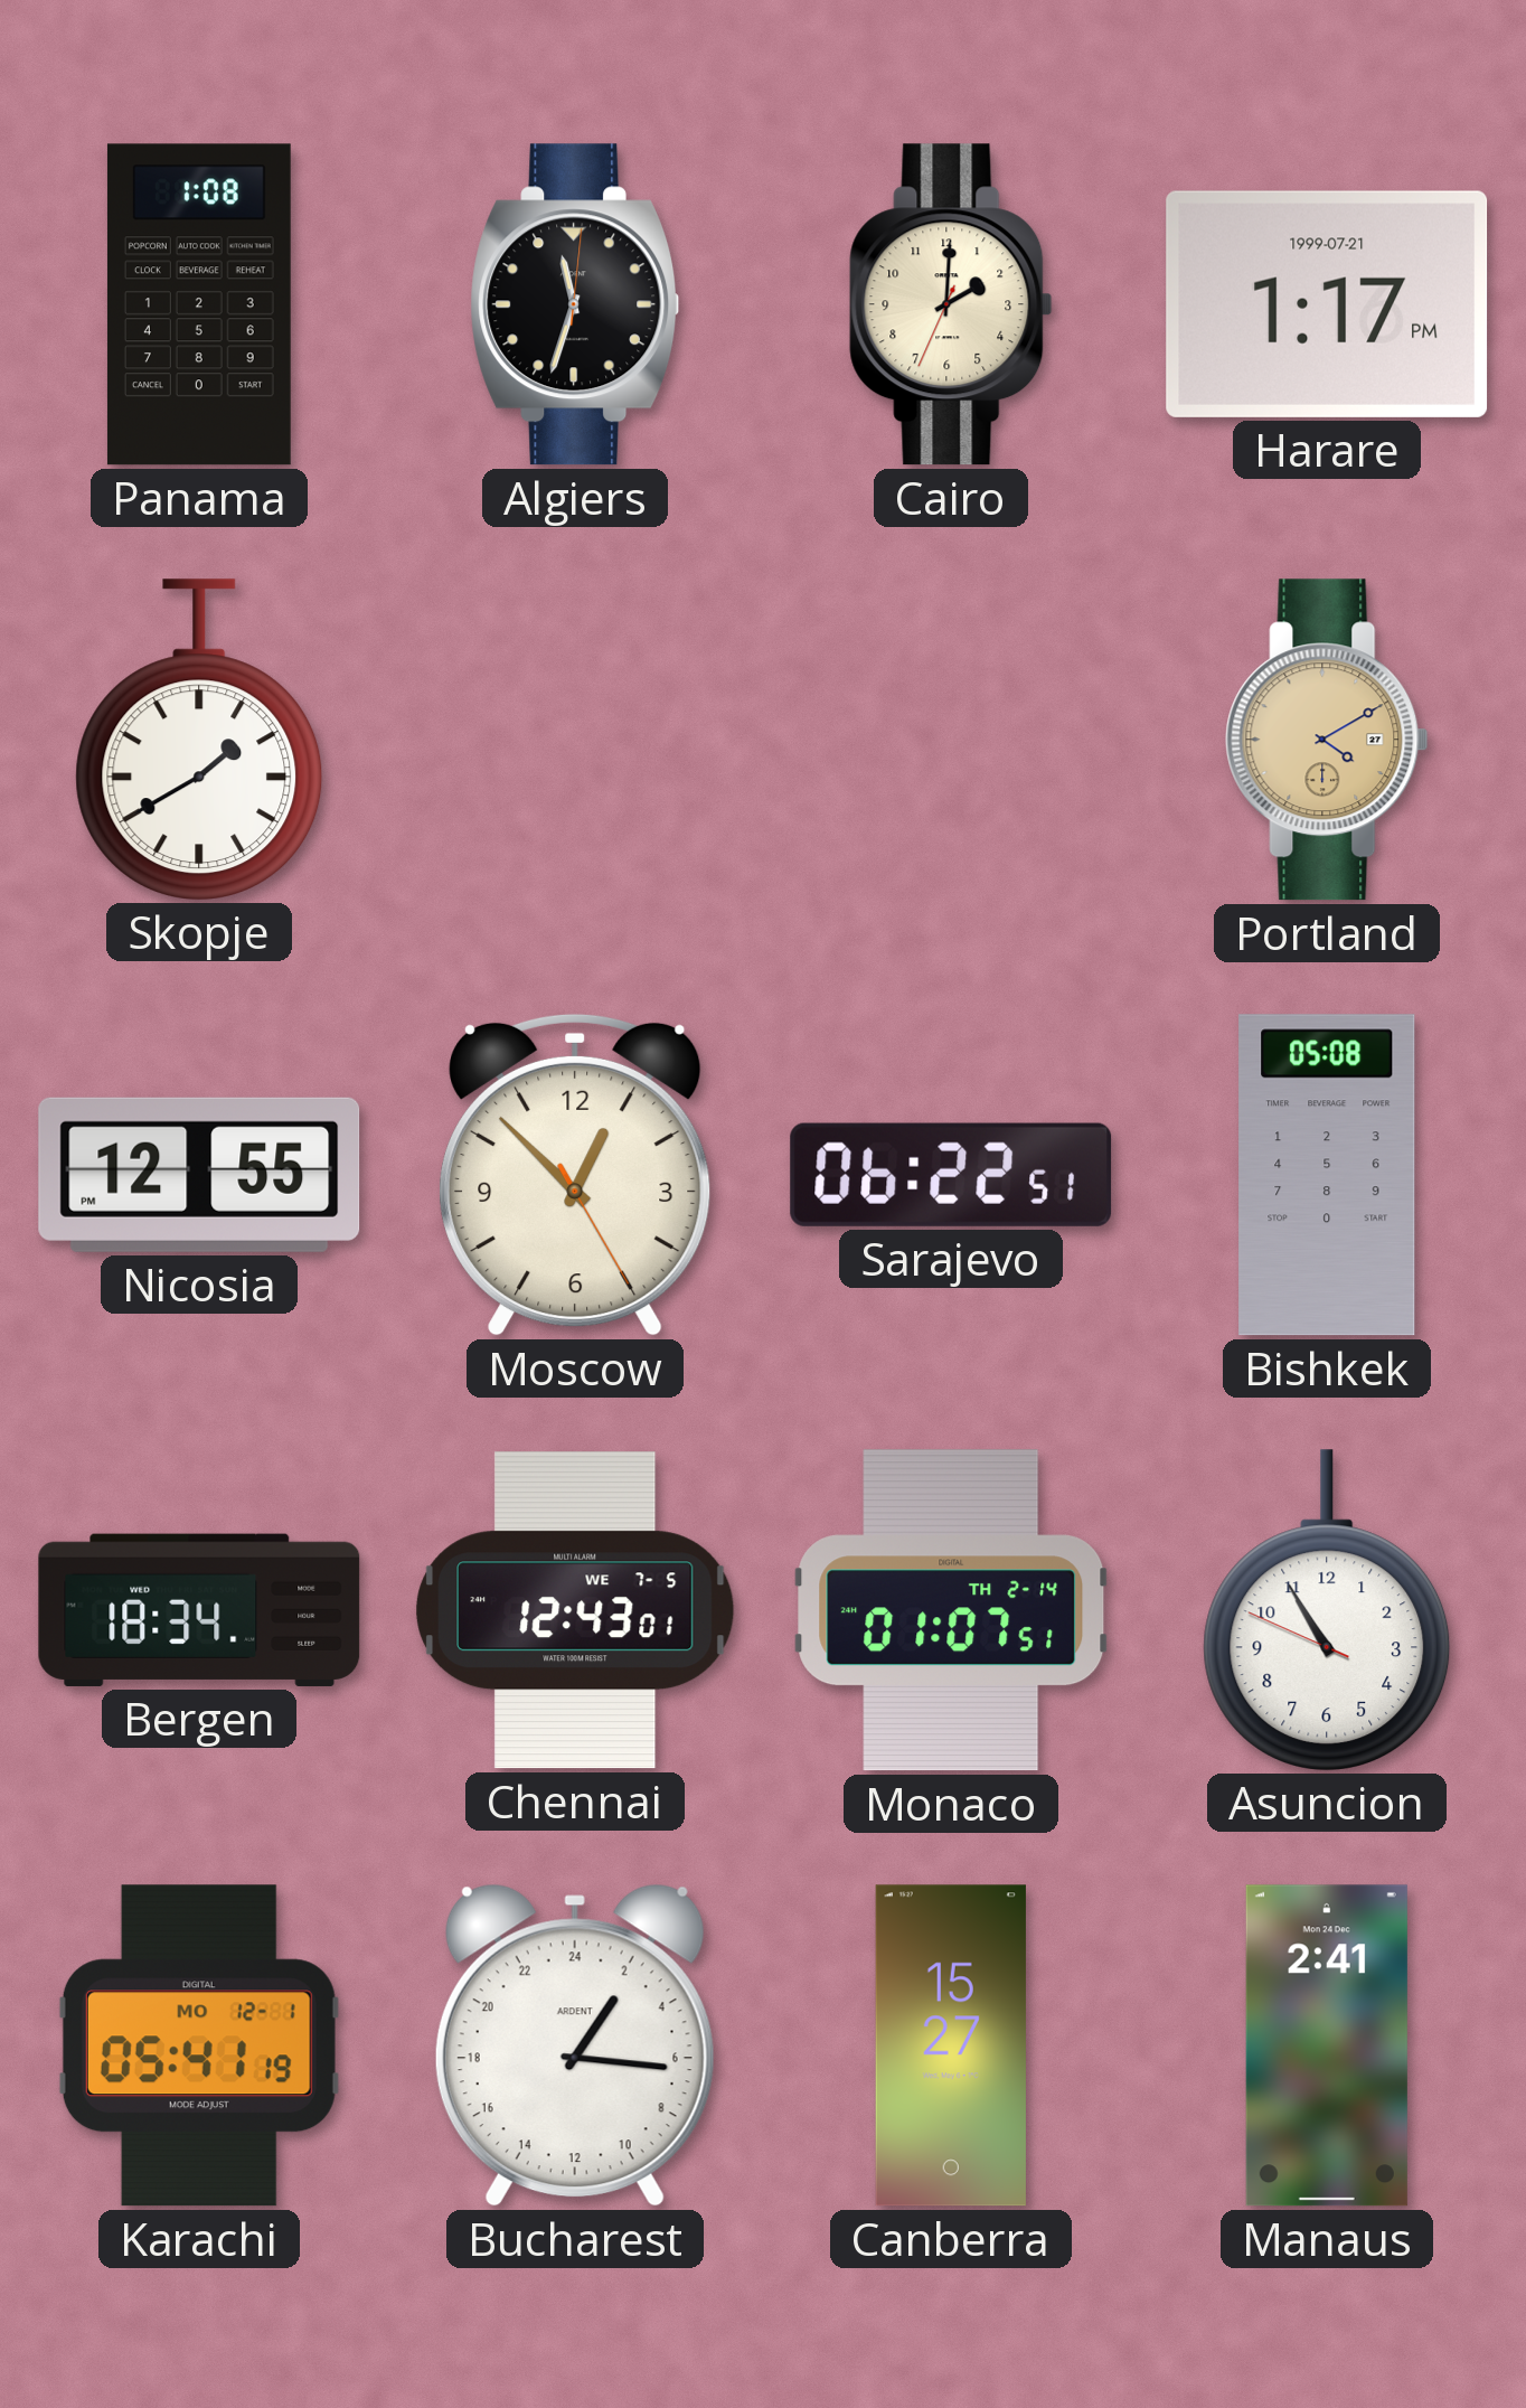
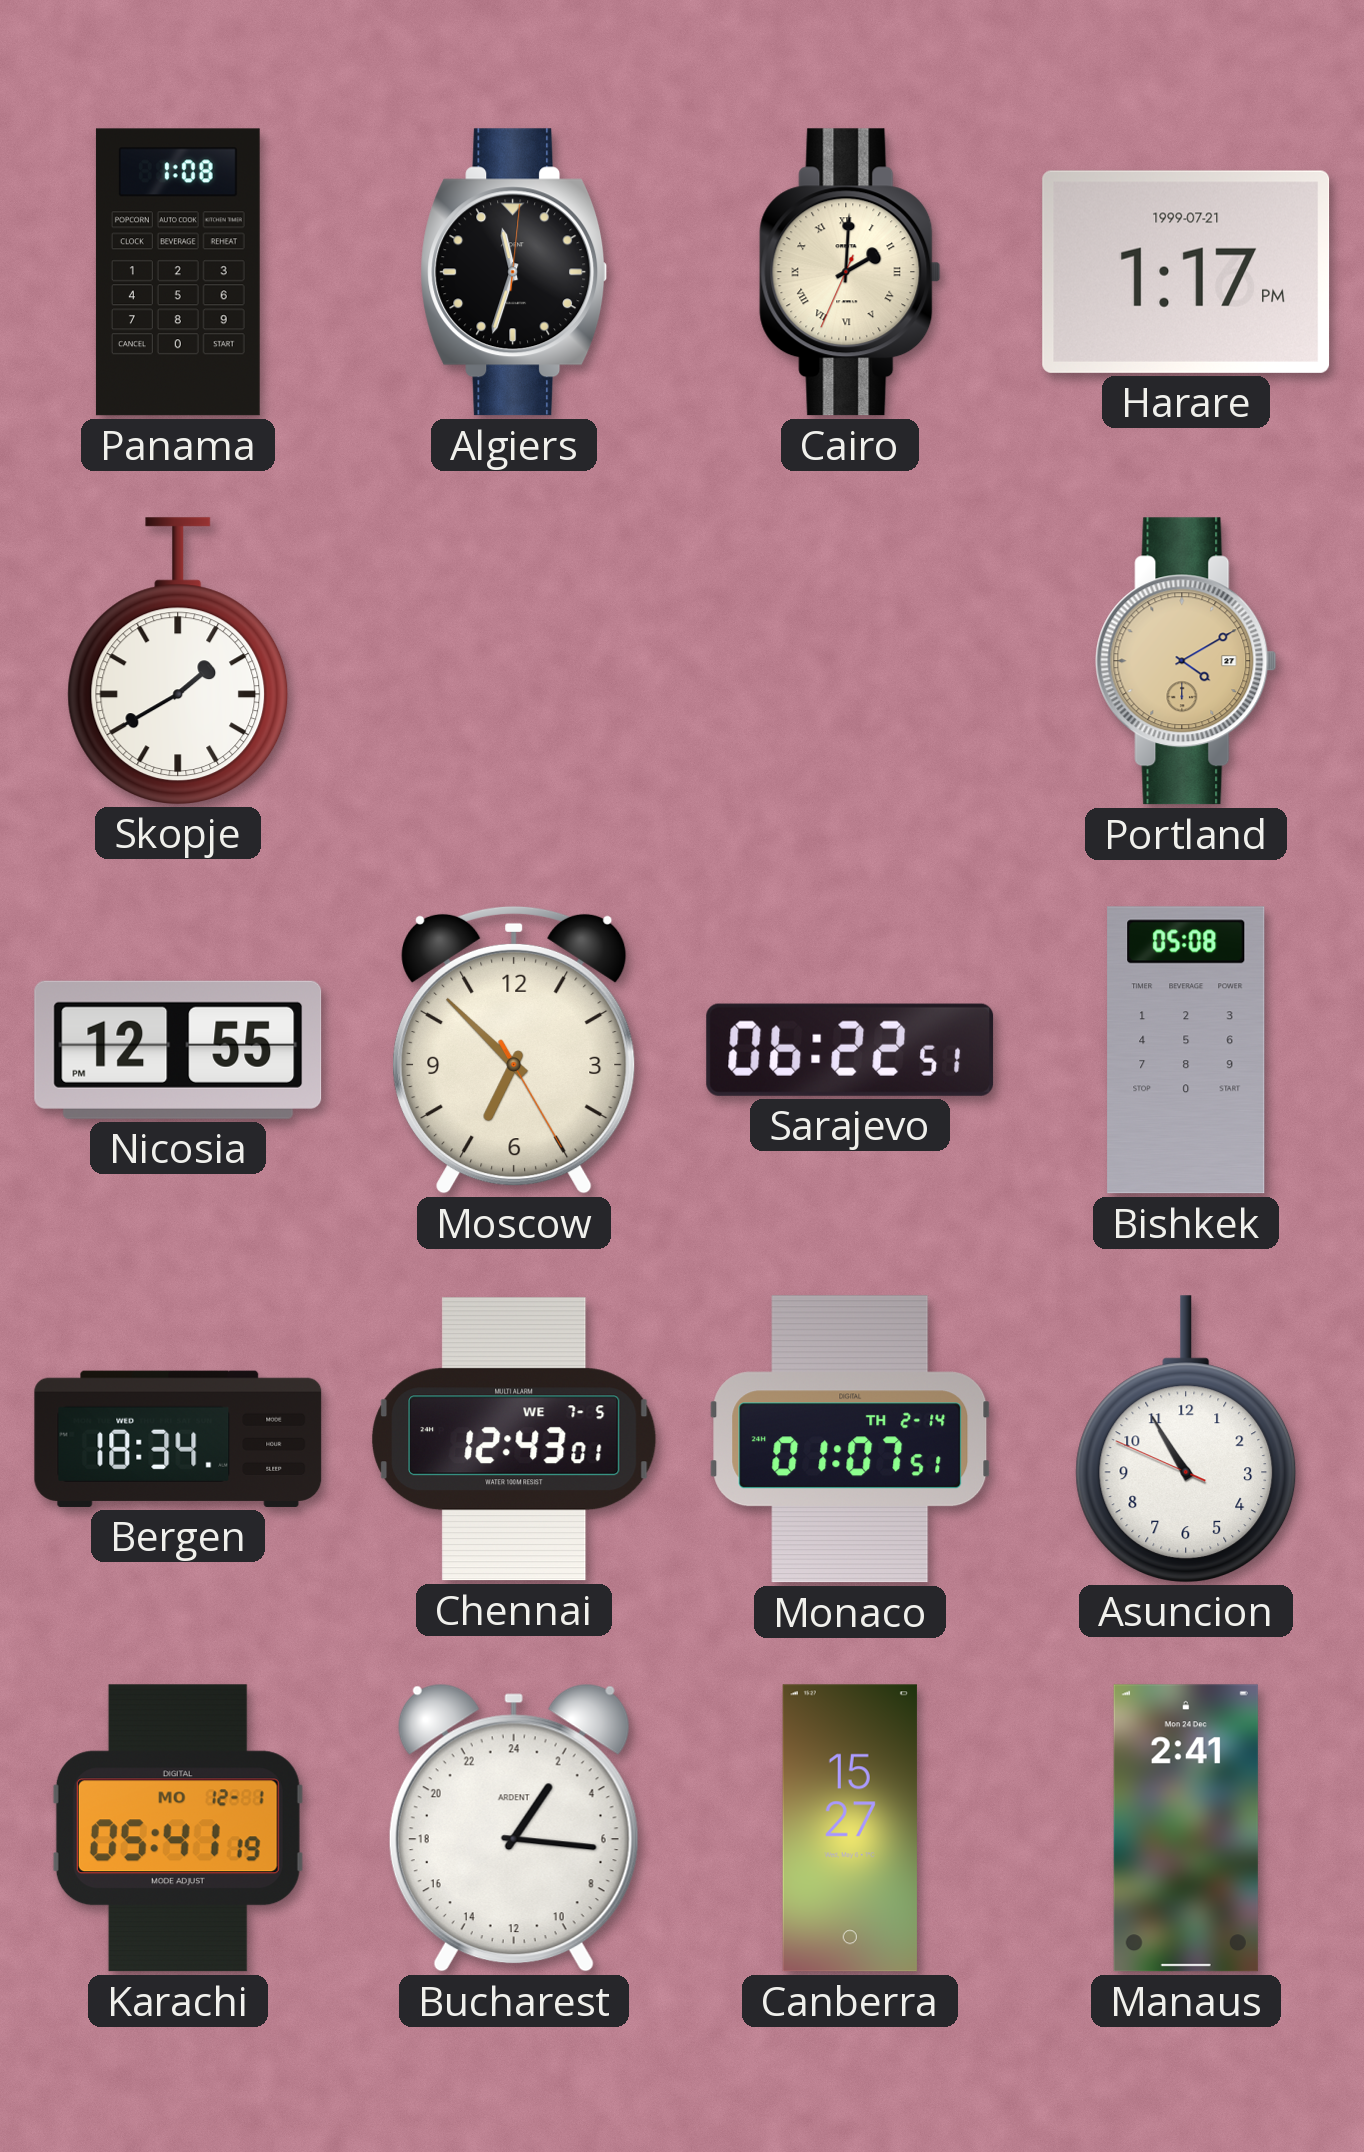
Cairo numerals: Arabic -> Roman
Moscow: 12:52 -> 6:52
